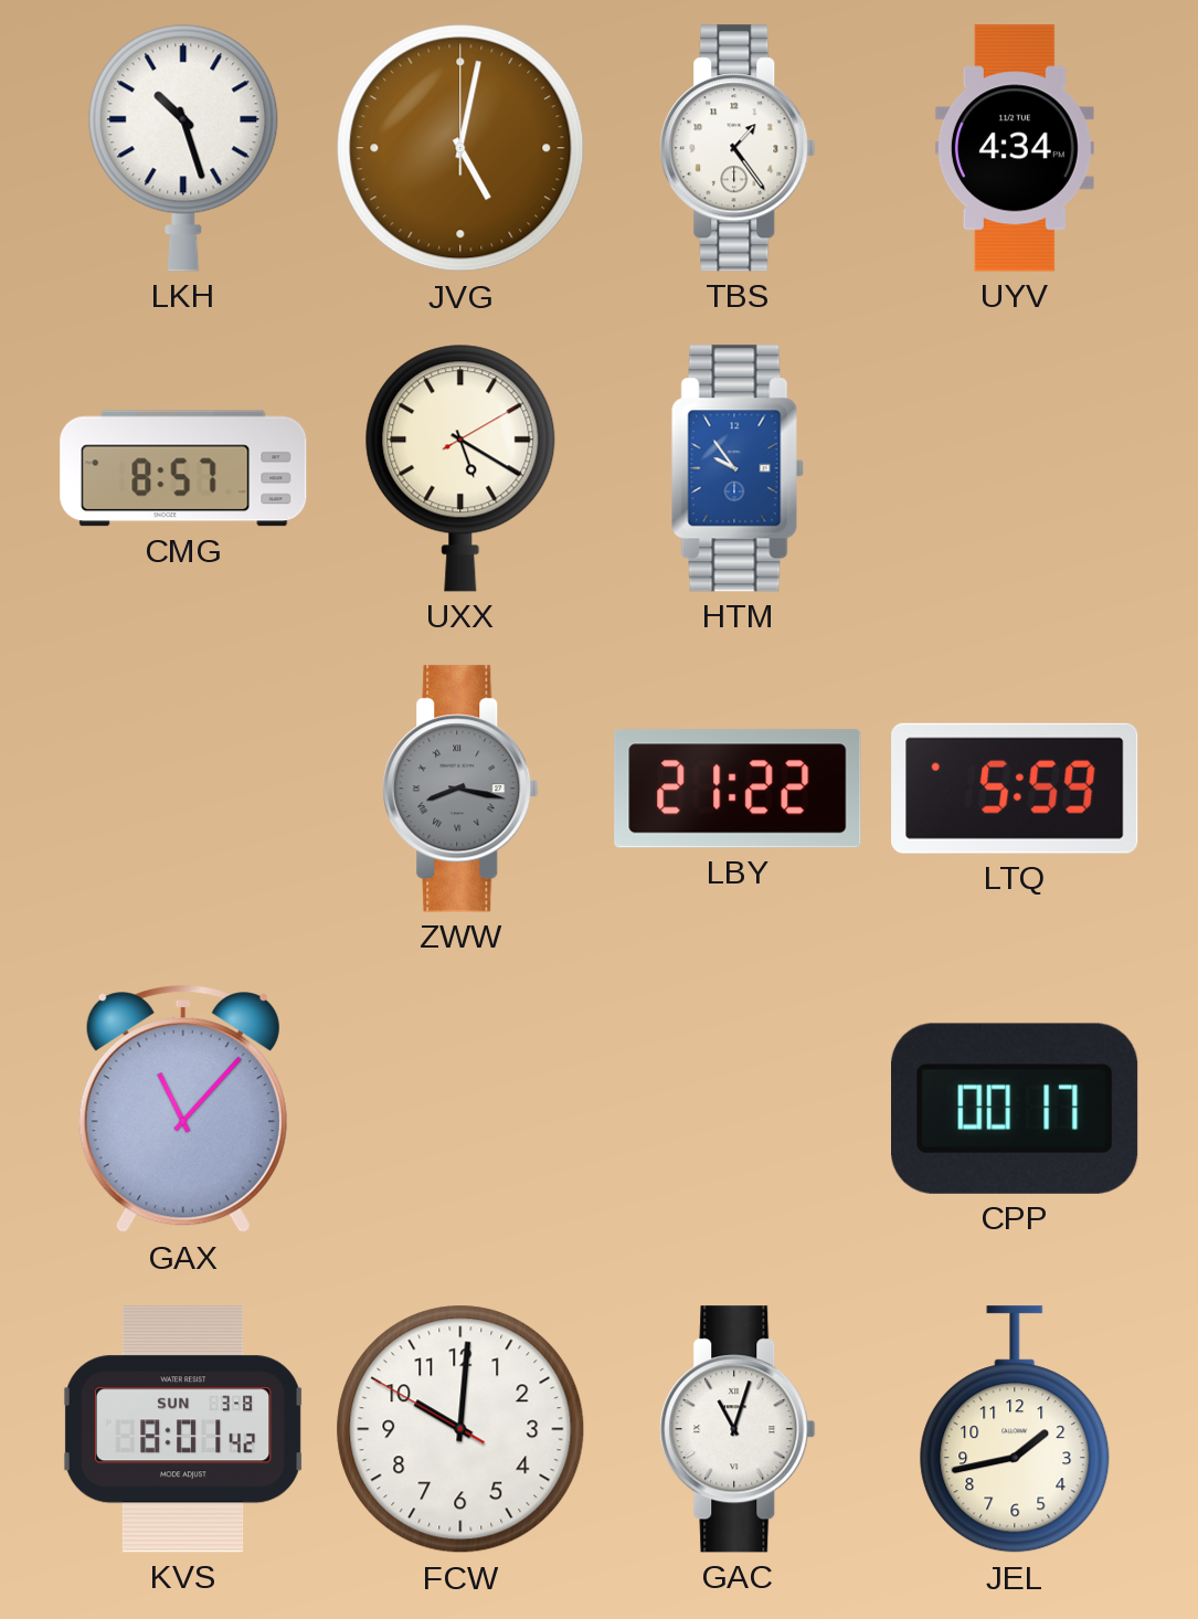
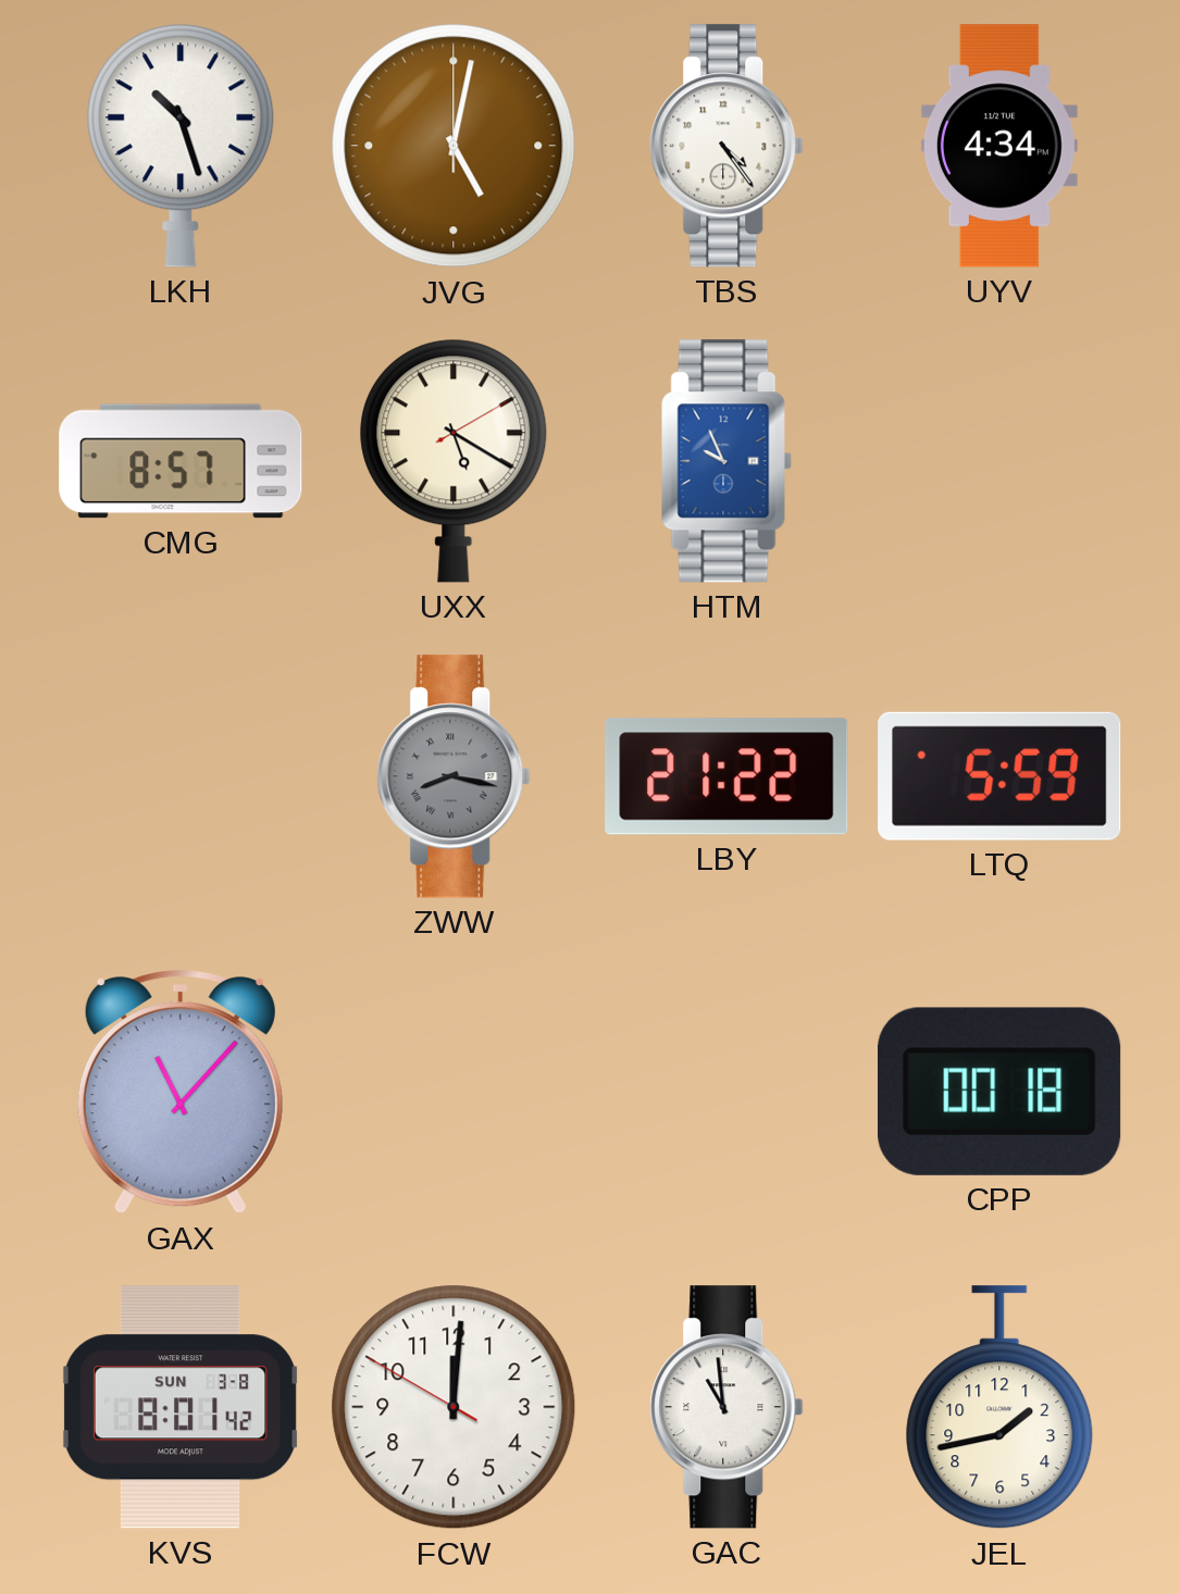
TBS: 1:24 -> 4:24
HTM: 9:54 -> 9:56
CPP: 00:17 -> 00:18
FCW: 10:00 -> 12:00
GAC: 11:03 -> 10:59
